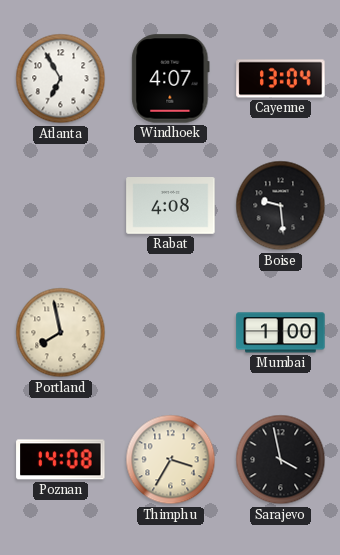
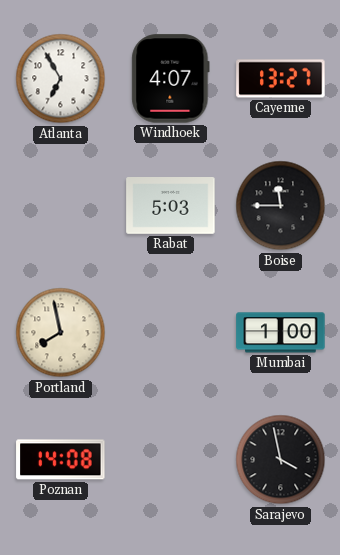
Cayenne: 13:04 -> 13:27
Rabat: 4:08 -> 5:03
Boise: 9:29 -> 11:45
Thimphu: 3:35 -> none
